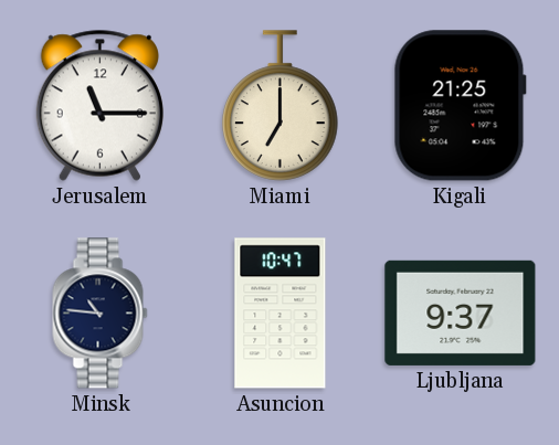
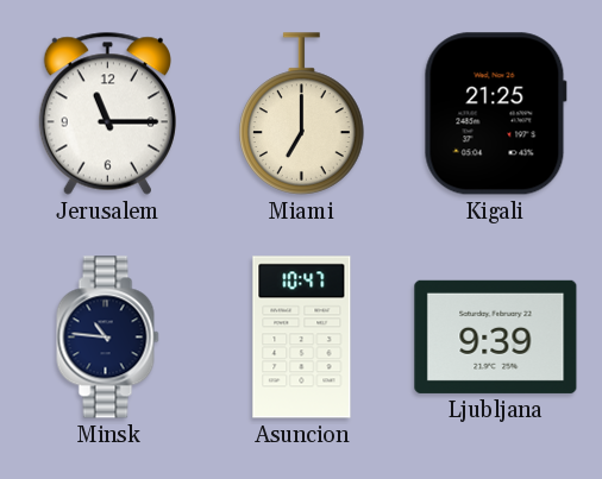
Ljubljana: 9:37 -> 9:39
